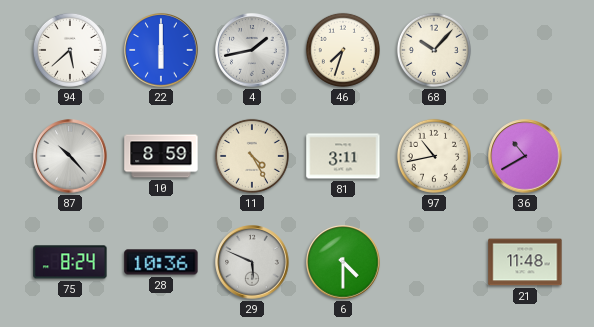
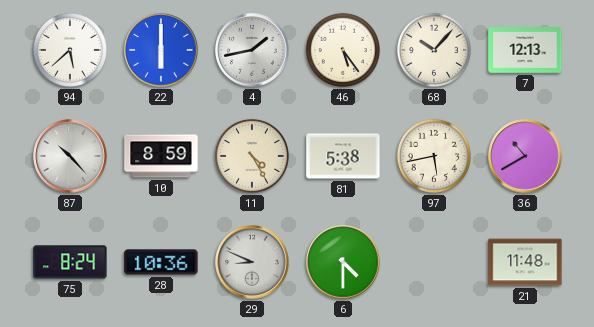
46: 7:33 -> 5:24
7: none -> 12:13
81: 3:11 -> 5:38
97: 10:43 -> 5:43
29: 5:49 -> 8:49
